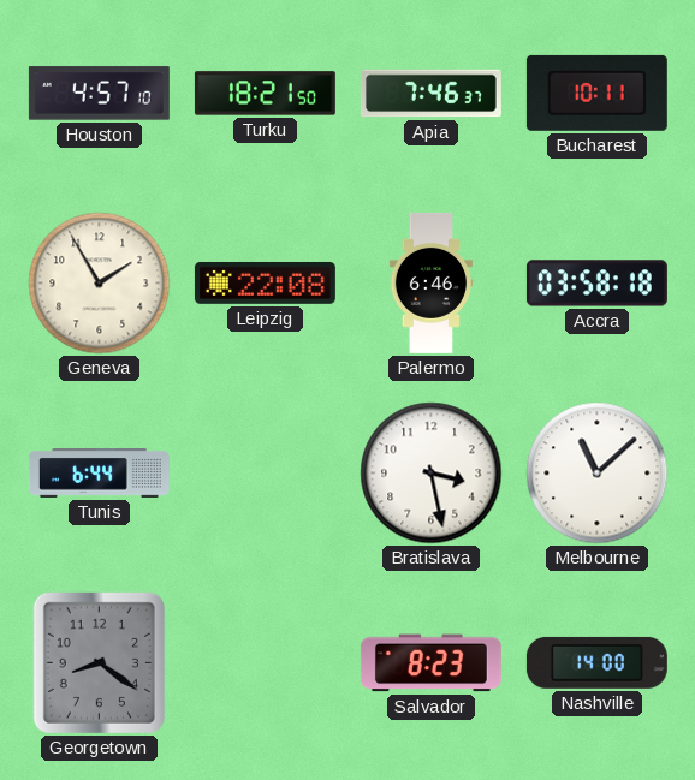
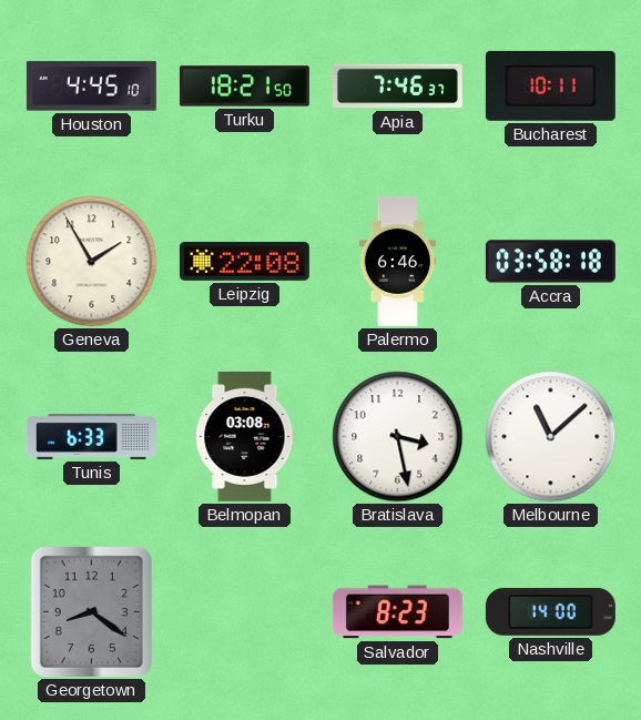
Houston: 4:57 -> 4:45
Tunis: 6:44 -> 6:33
Belmopan: none -> 03:08
